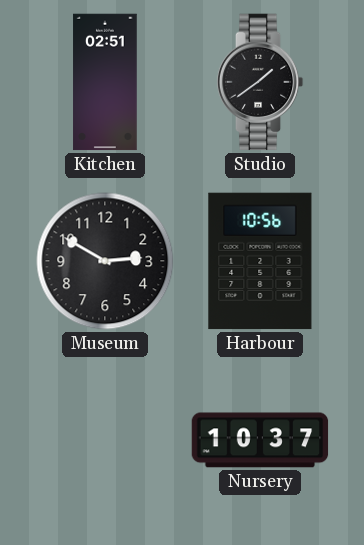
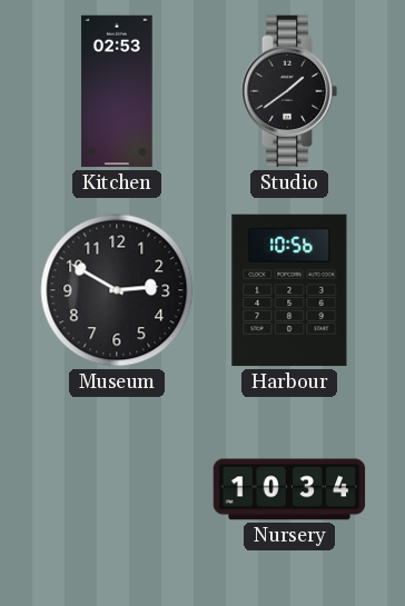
Kitchen: 02:51 -> 02:53
Nursery: 10:37 -> 10:34
